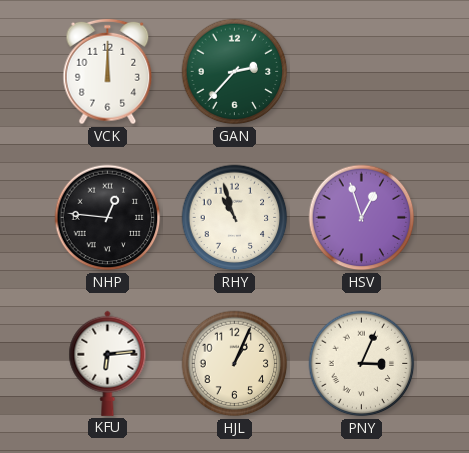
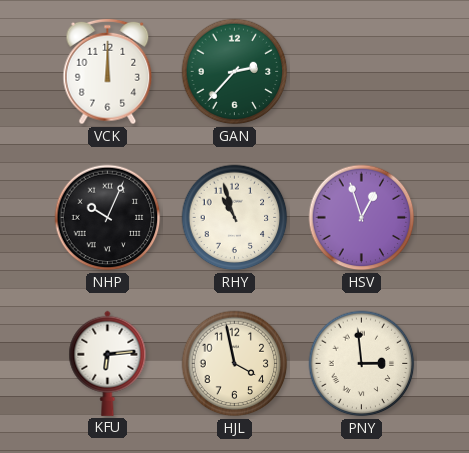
NHP: 12:46 -> 10:04
HJL: 1:04 -> 3:58
PNY: 3:04 -> 2:59
